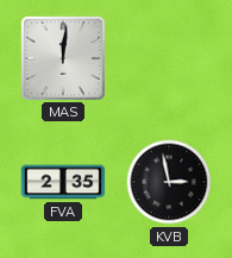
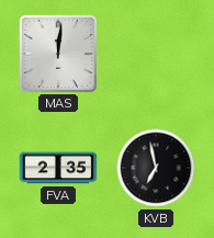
KVB: 2:58 -> 6:58
